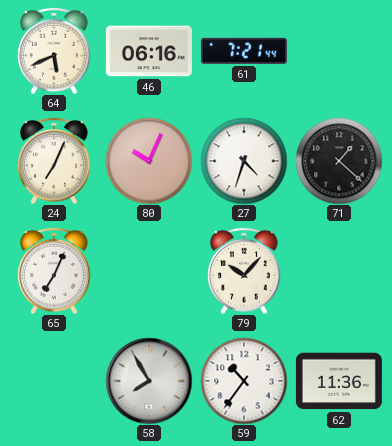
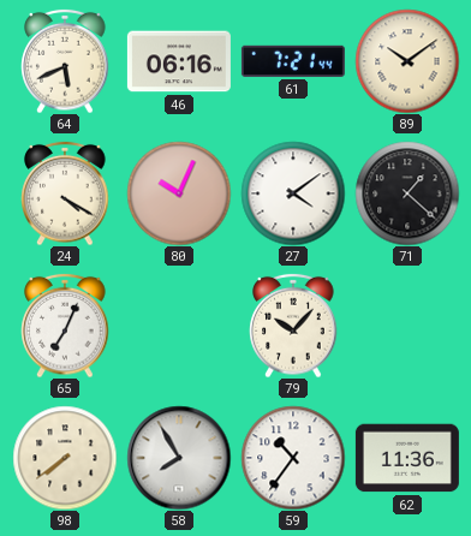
89: none -> 10:09
24: 7:04 -> 4:20
27: 4:33 -> 4:09
98: none -> 7:39
